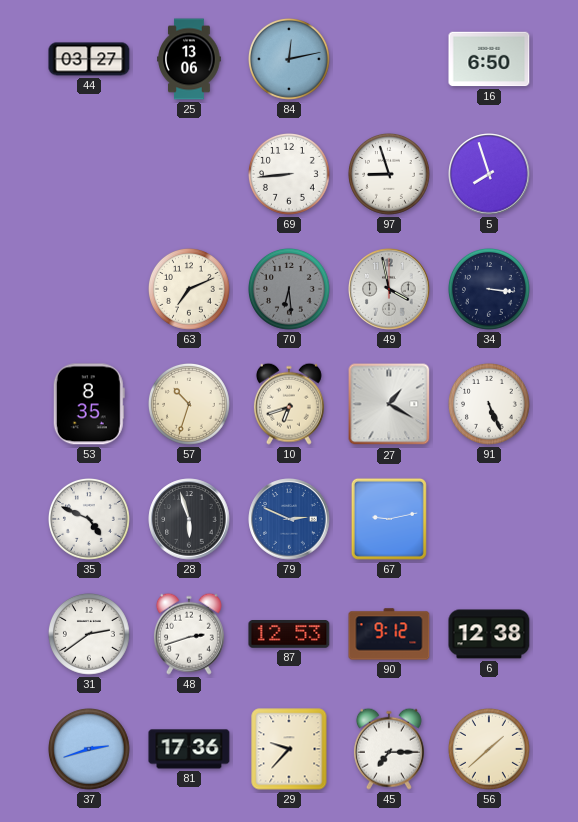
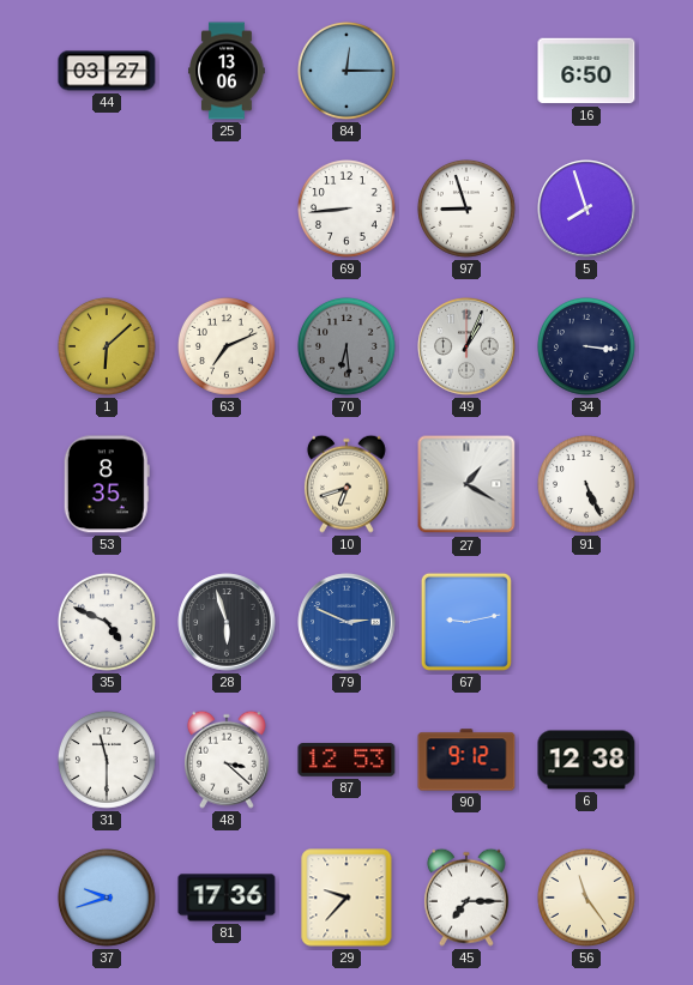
84: 12:13 -> 12:15
1: none -> 6:08
49: 3:58 -> 1:04
57: 10:33 -> none
31: 2:39 -> 11:30
48: 2:42 -> 3:22
37: 2:42 -> 9:42
56: 1:38 -> 11:24
